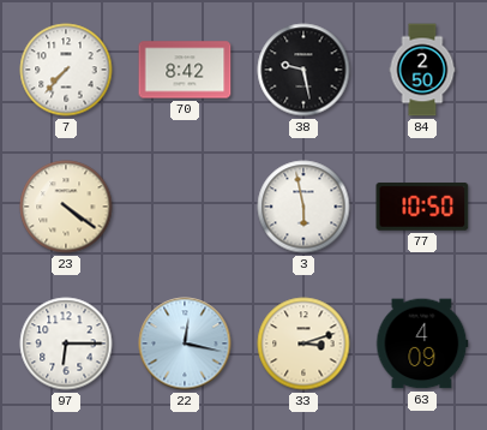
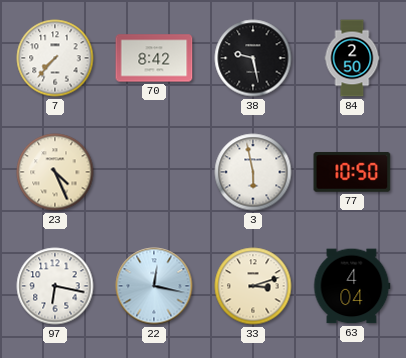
23: 4:21 -> 4:26
97: 6:15 -> 6:17
63: 4:09 -> 4:04
